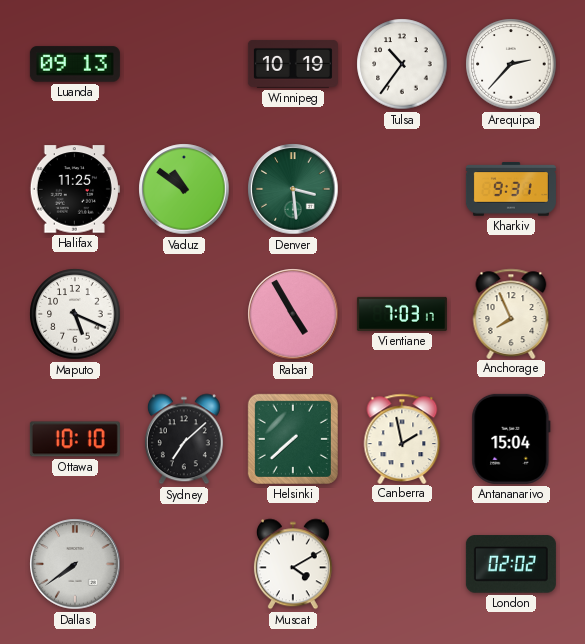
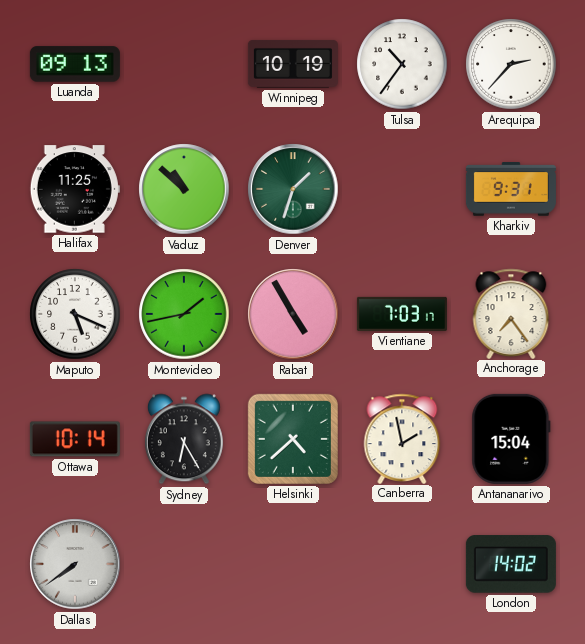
Vaduz: 10:51 -> 10:52
Denver: 3:29 -> 1:33
Montevideo: none -> 1:43
Anchorage: 7:56 -> 7:24
Ottawa: 10:10 -> 10:14
Sydney: 7:08 -> 6:25
Helsinki: 7:38 -> 4:38
Muscat: 4:10 -> none
London: 02:02 -> 14:02
